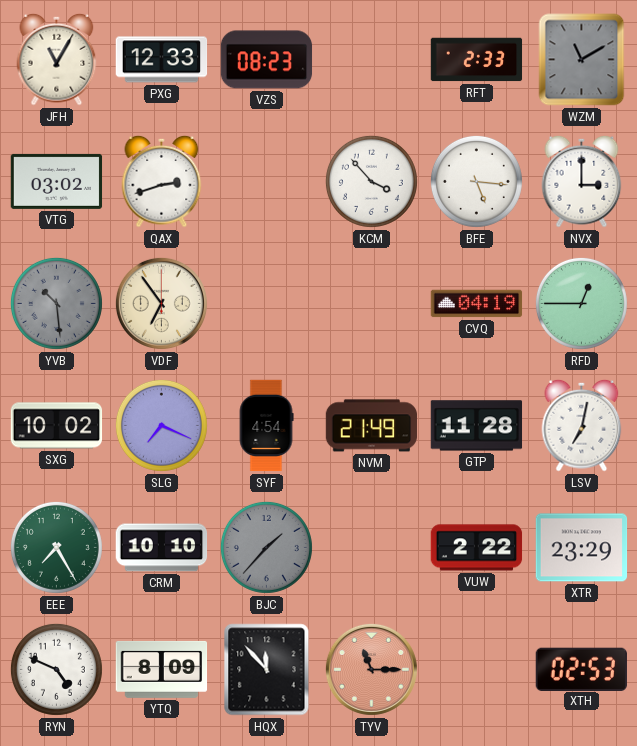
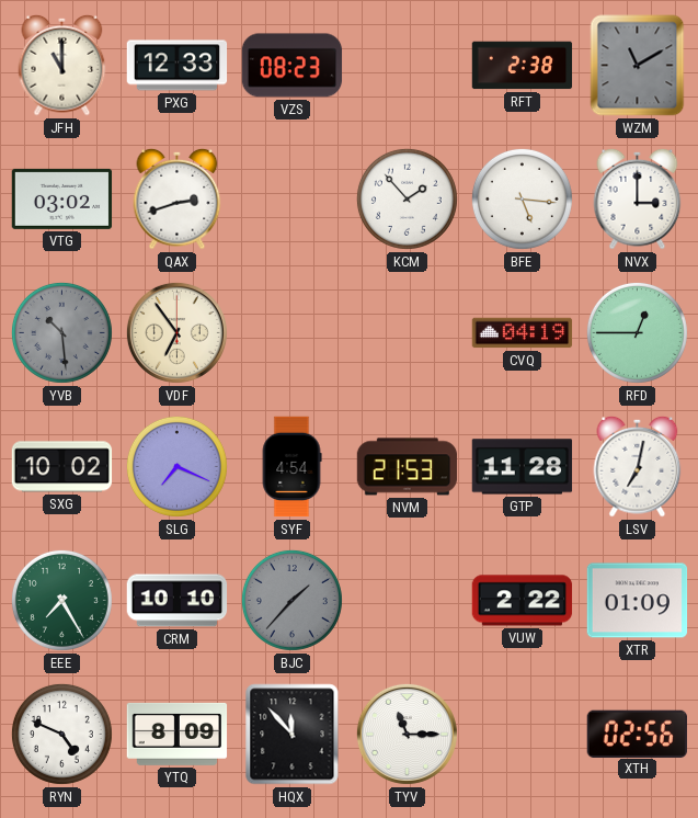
JFH: 11:05 -> 11:00
RFT: 2:33 -> 2:38
KCM: 3:53 -> 1:53
NVM: 21:49 -> 21:53
XTR: 23:29 -> 01:09
TYV dial: salmon -> white
XTH: 02:53 -> 02:56
